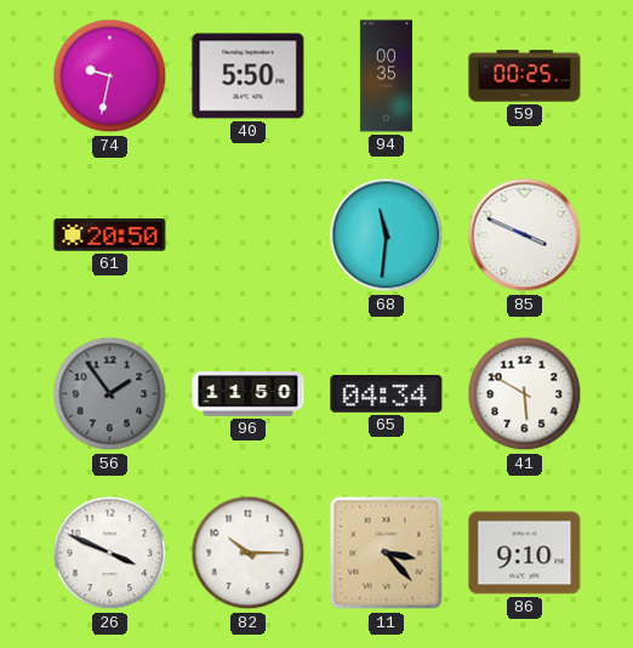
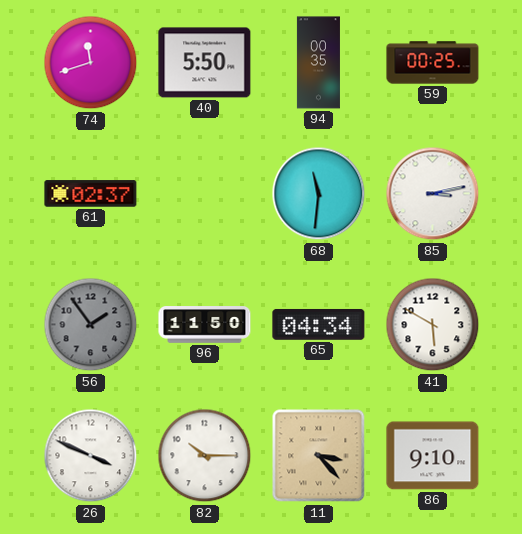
74: 9:32 -> 11:42
61: 20:50 -> 02:37
85: 3:49 -> 3:13
